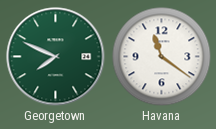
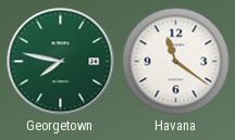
Georgetown: 7:49 -> 7:47
